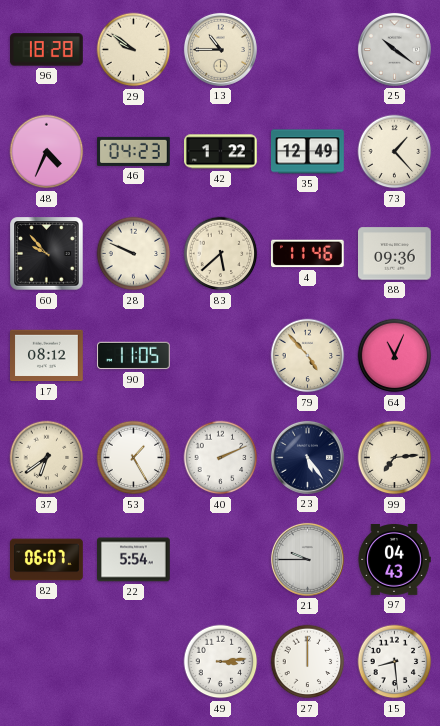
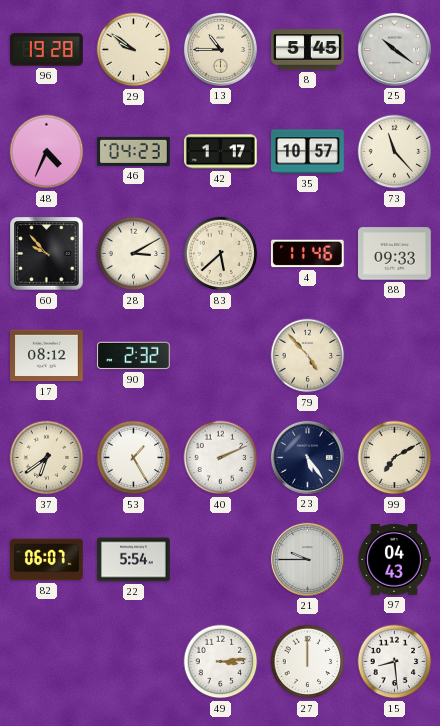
96: 18:28 -> 19:28
8: none -> 5:45
42: 1:22 -> 1:17
35: 12:49 -> 10:57
73: 1:23 -> 11:23
28: 9:49 -> 3:10
88: 09:36 -> 09:33
90: 11:05 -> 2:32
64: 11:04 -> none
99: 7:14 -> 7:10
